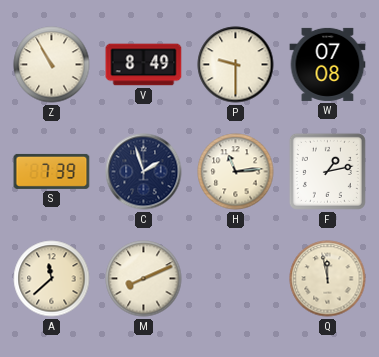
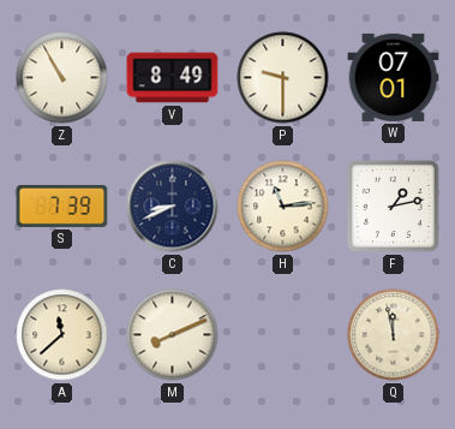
W: 07:08 -> 07:01
C: 1:57 -> 8:41
